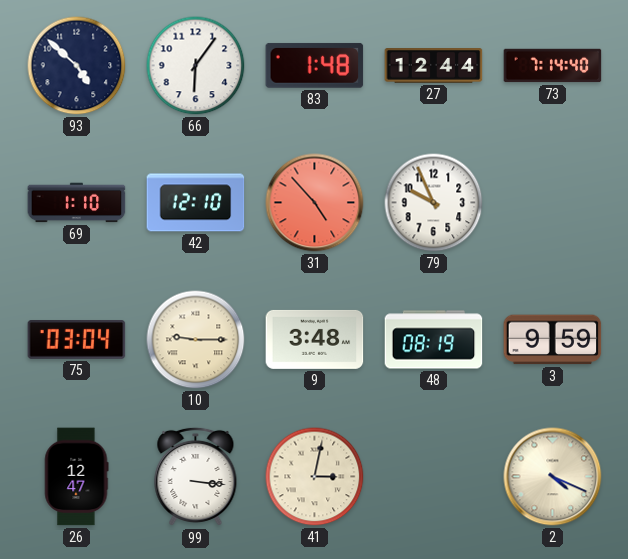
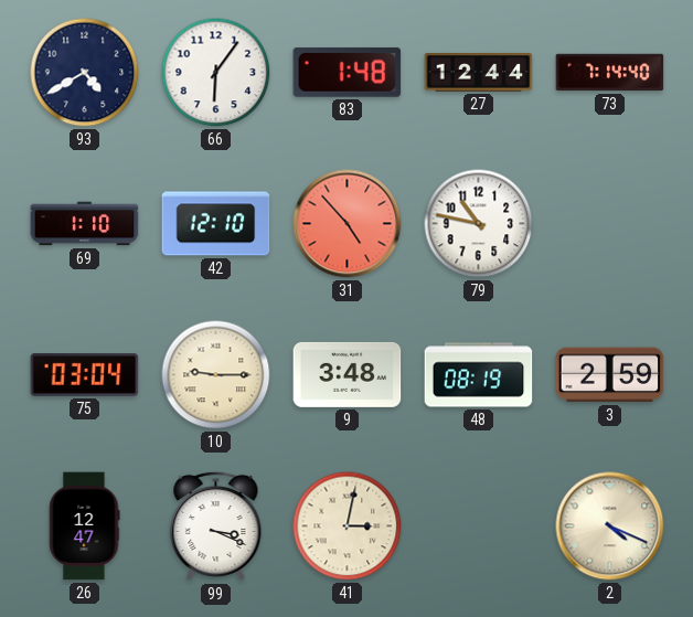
93: 4:52 -> 4:40
79: 9:56 -> 10:47
3: 9:59 -> 2:59
99: 3:16 -> 3:19
